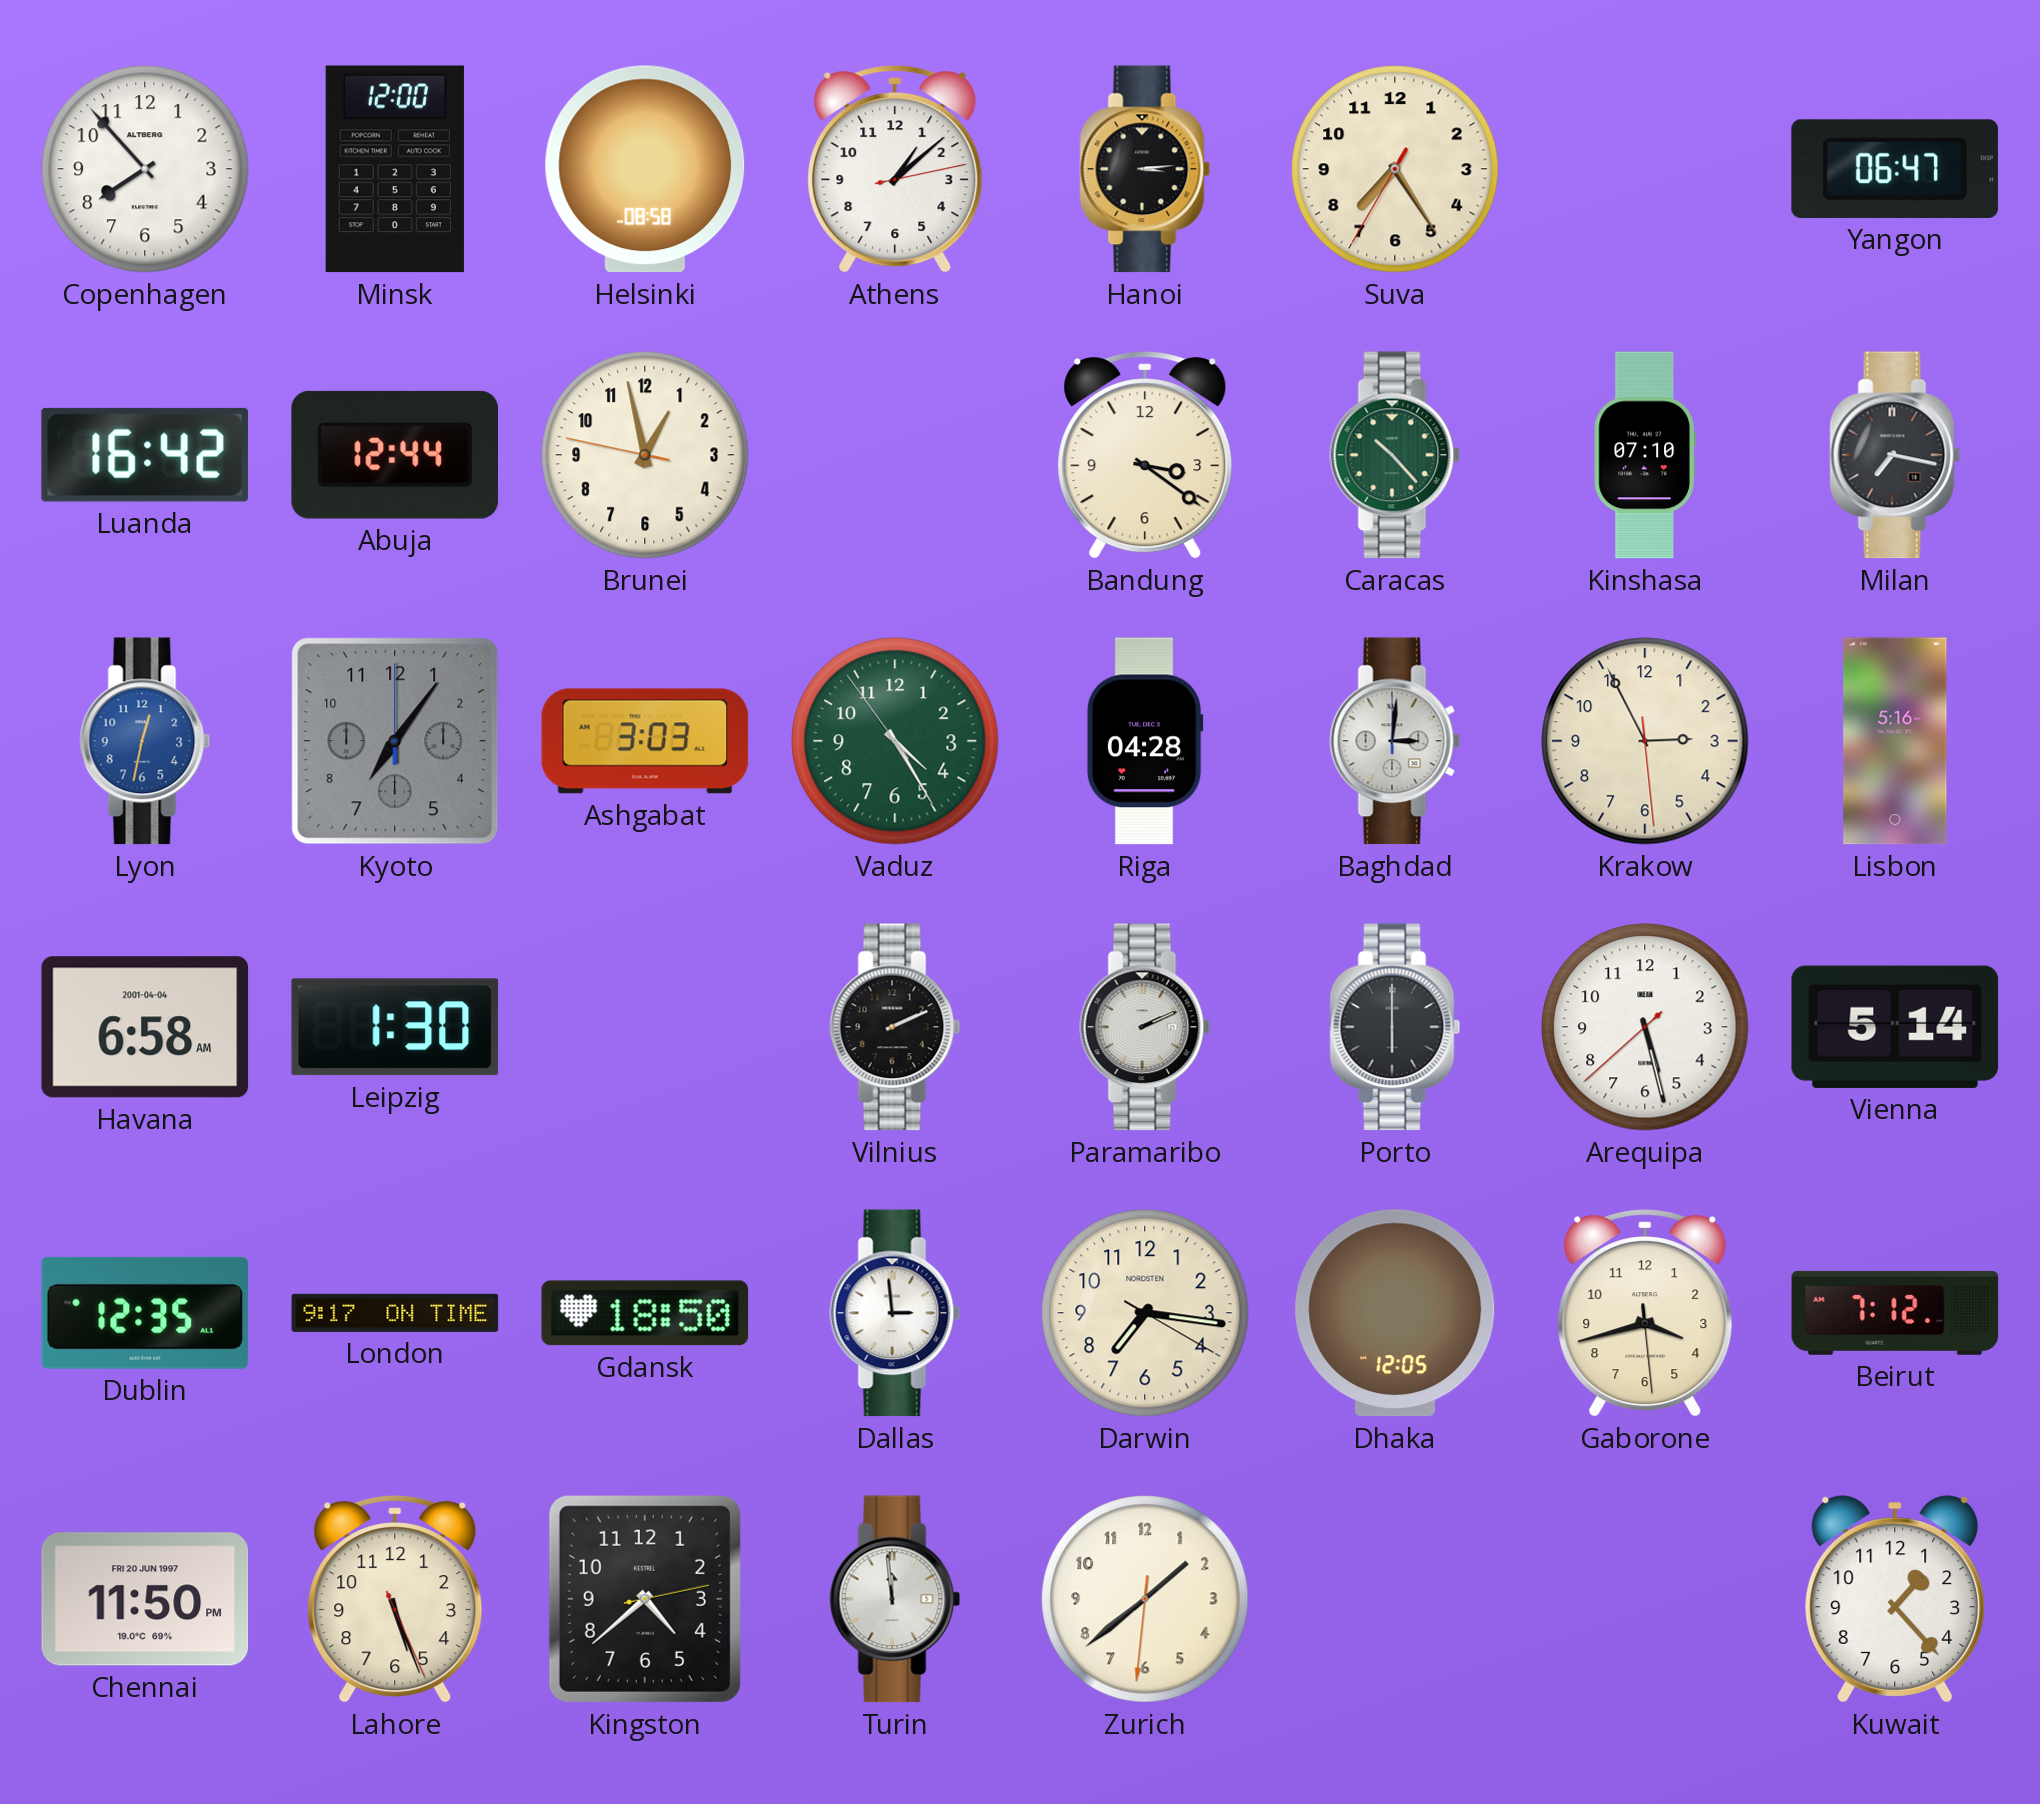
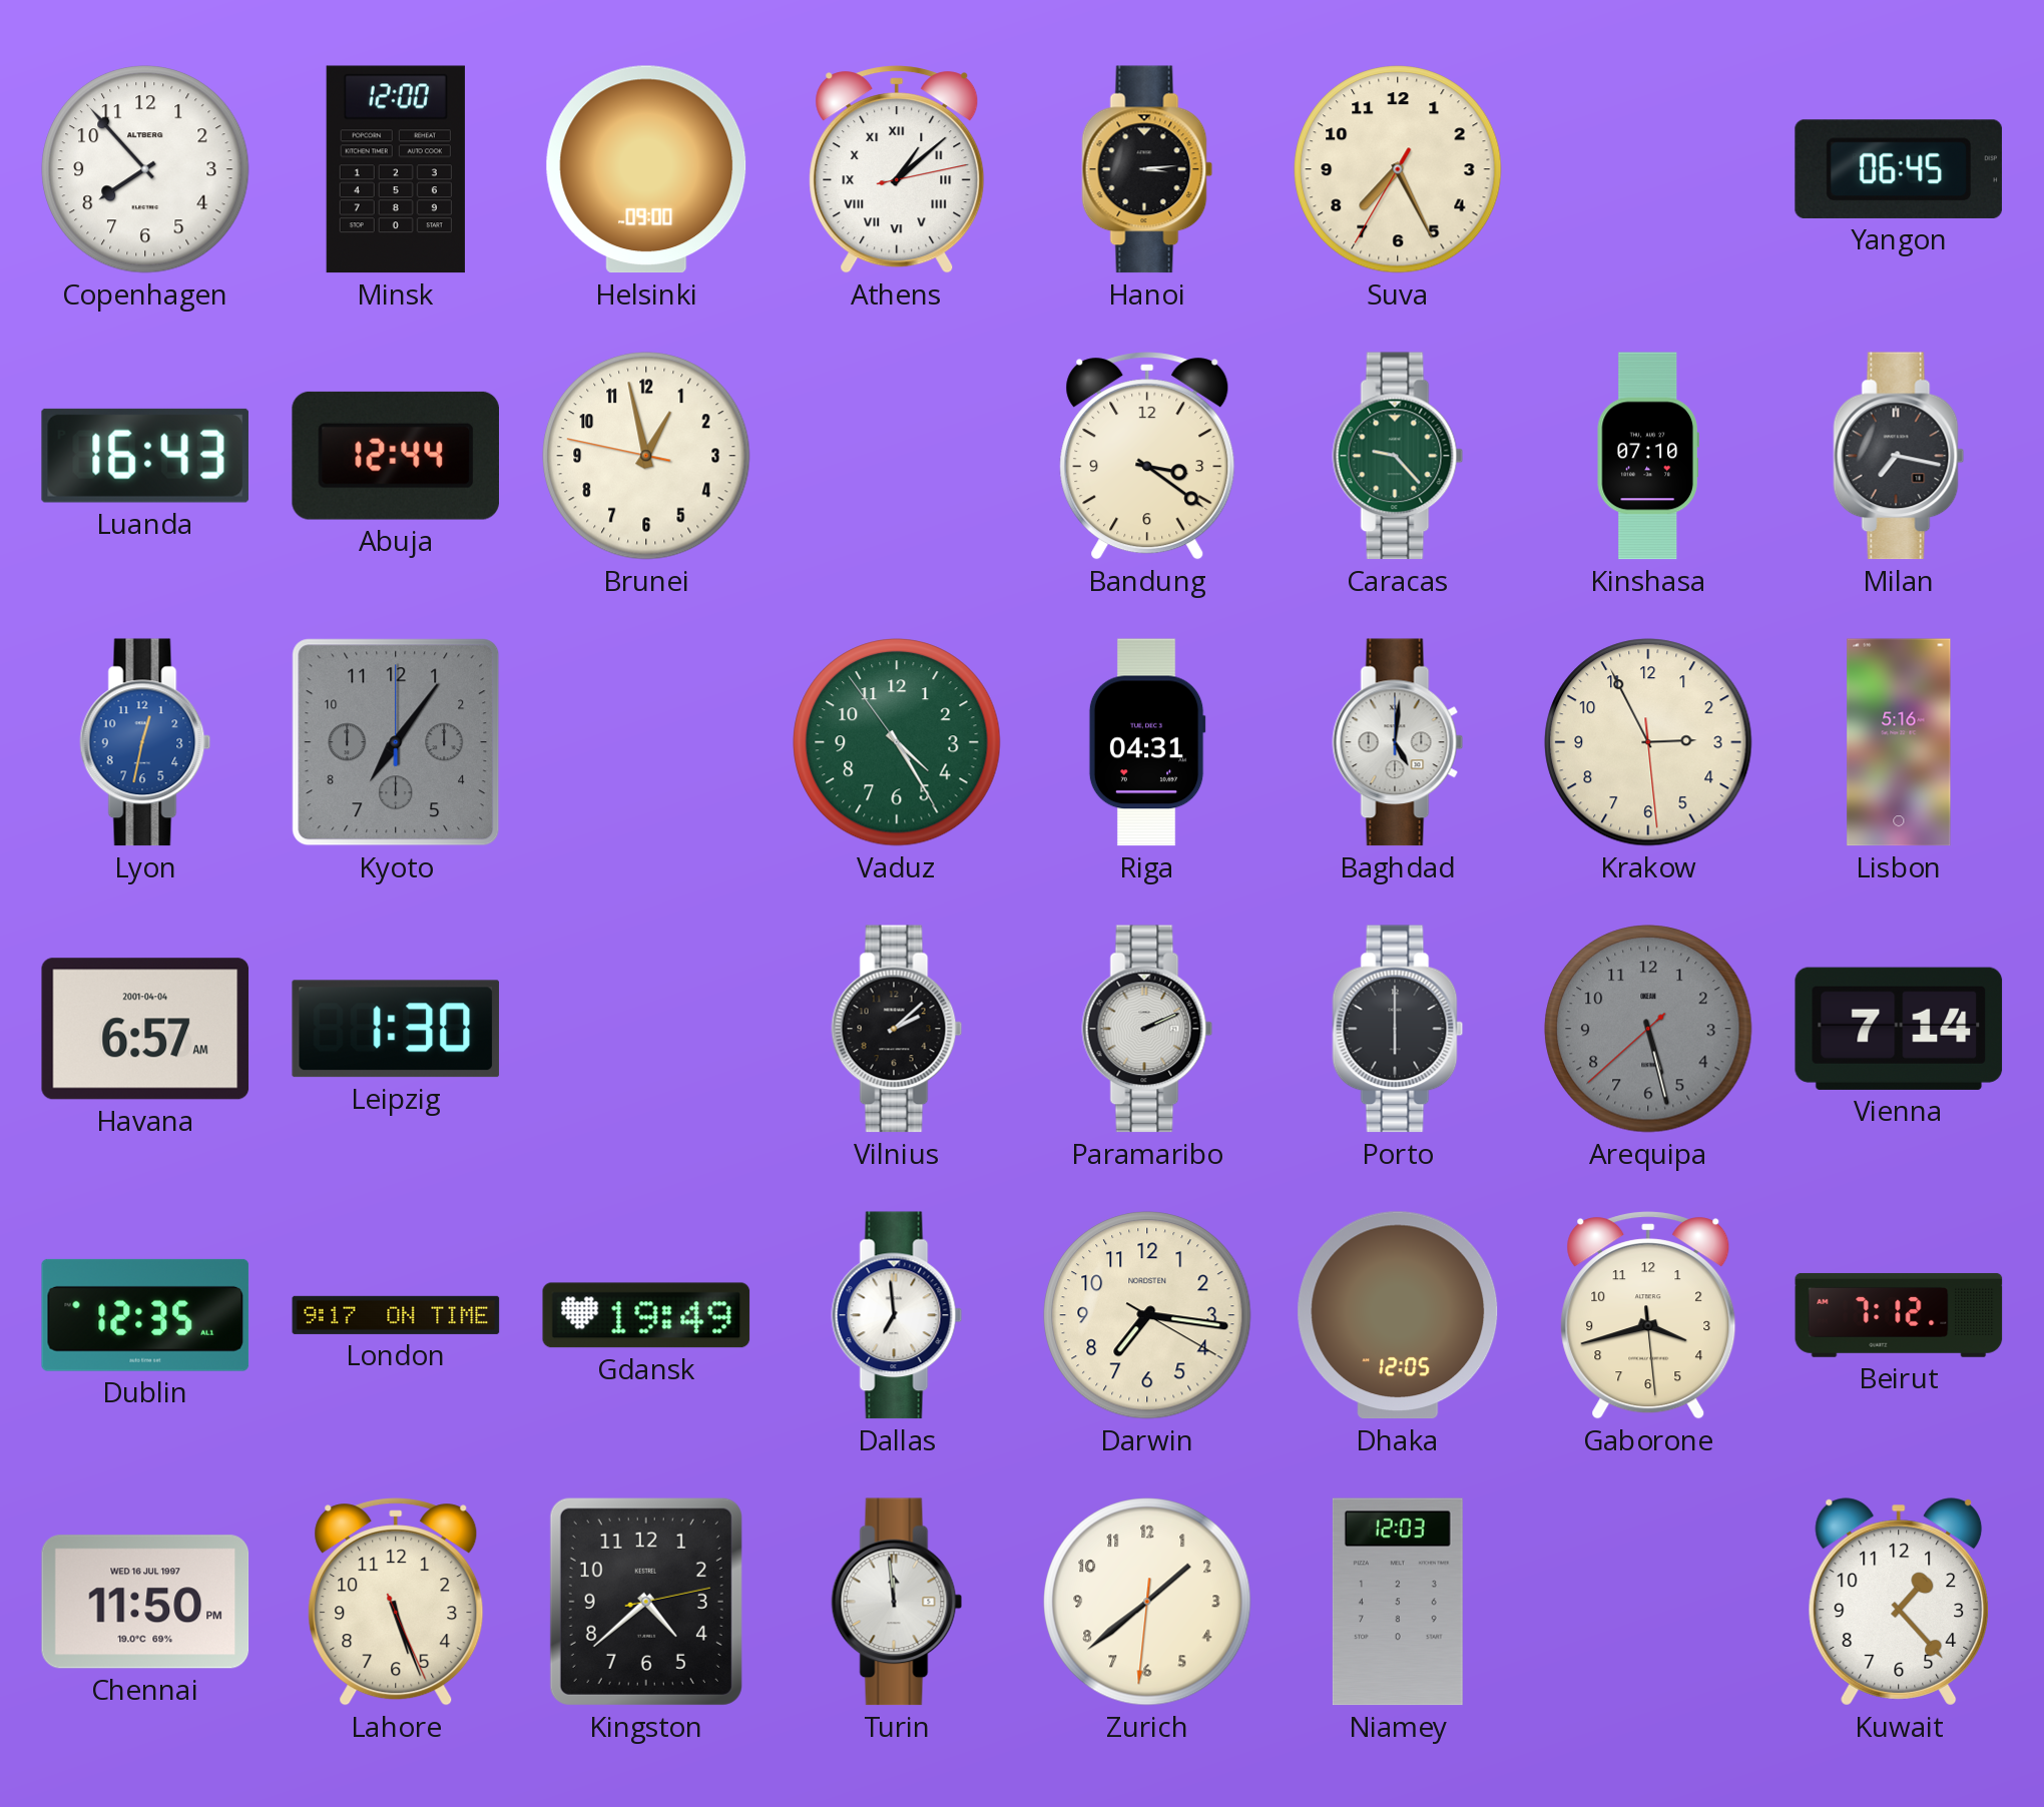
Helsinki: 08:58 -> 09:00
Athens numerals: Arabic -> Roman
Suva: 7:24 -> 7:25
Yangon: 06:47 -> 06:45
Luanda: 16:42 -> 16:43
Caracas: 10:23 -> 9:23
Ashgabat: 3:03 -> none
Riga: 04:28 -> 04:31
Baghdad: 3:01 -> 5:01
Havana: 6:58 -> 6:57
Vilnius: 2:11 -> 2:08
Arequipa dial: white -> grey
Vienna: 5:14 -> 7:14
Gdansk: 18:50 -> 19:49
Dallas: 2:59 -> 6:59
Chennai date: FRI 20 JUN 1997 -> WED 16 JUL 1997
Niamey: none -> 12:03
